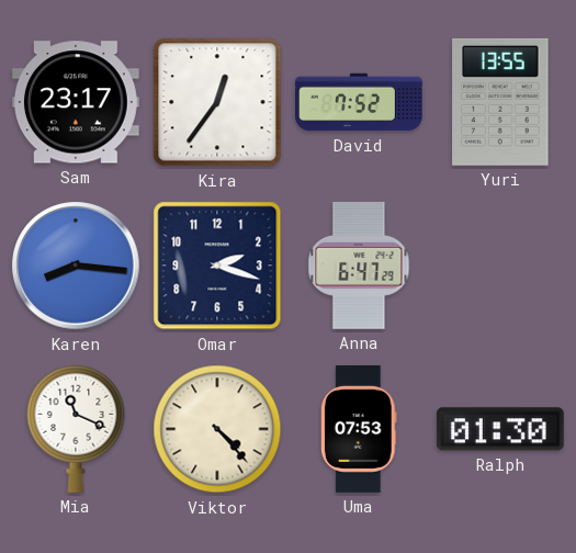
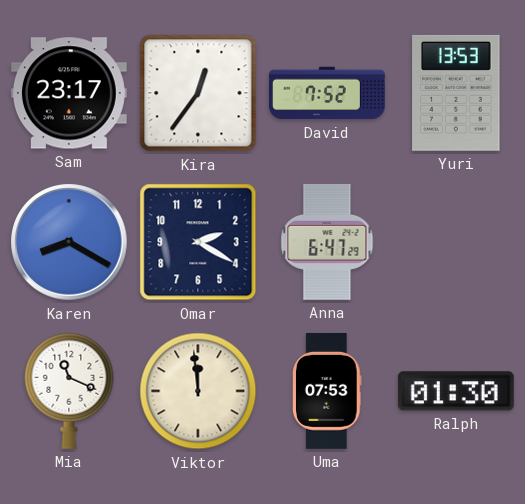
Yuri: 13:55 -> 13:53
Karen: 8:16 -> 8:20
Omar: 2:18 -> 2:20
Viktor: 4:23 -> 11:59
